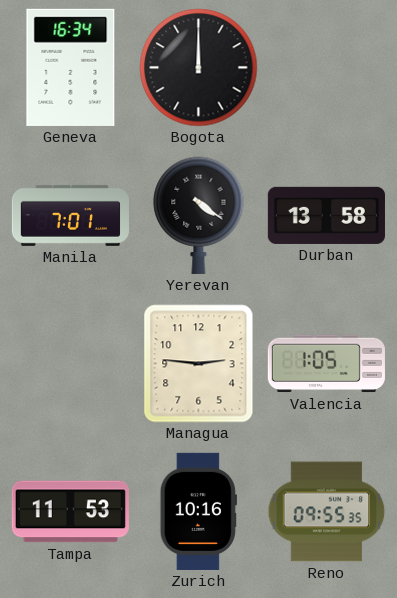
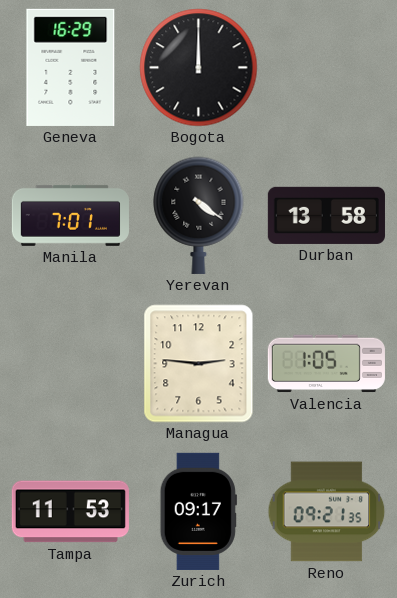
Geneva: 16:34 -> 16:29
Zurich: 10:16 -> 09:17
Reno: 09:55 -> 09:21
